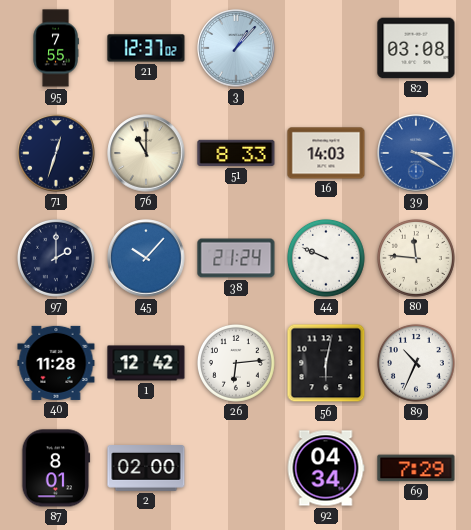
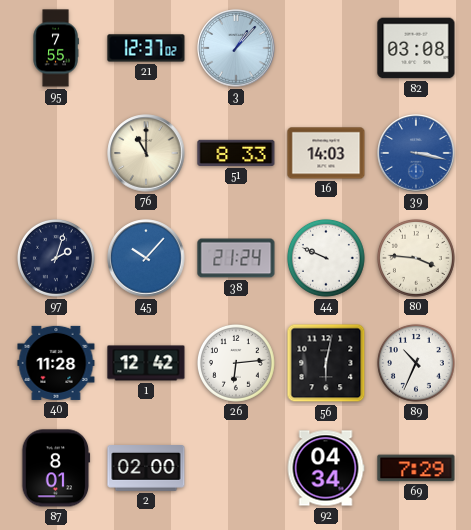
71: 12:33 -> none
39: 3:20 -> 3:17
97: 2:00 -> 2:03
80: 11:46 -> 3:46
